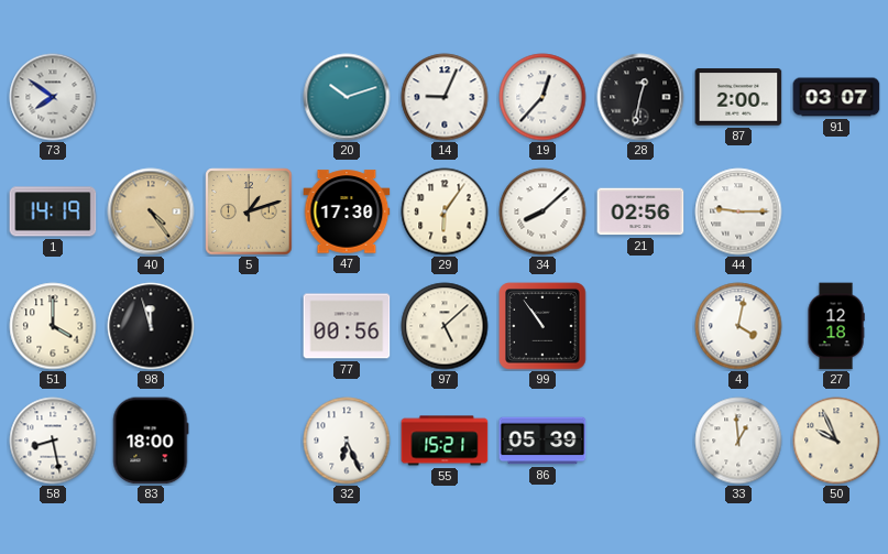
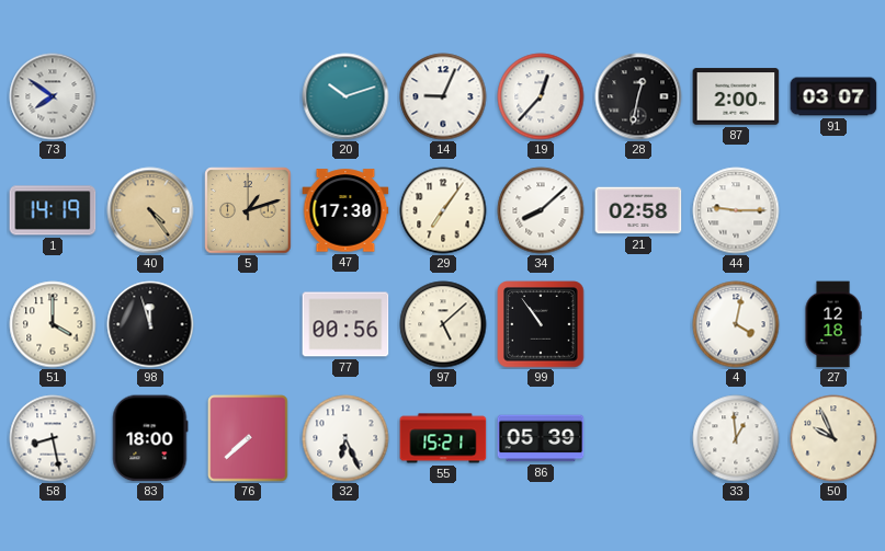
29: 6:06 -> 7:06
21: 02:56 -> 02:58
76: none -> 7:38
